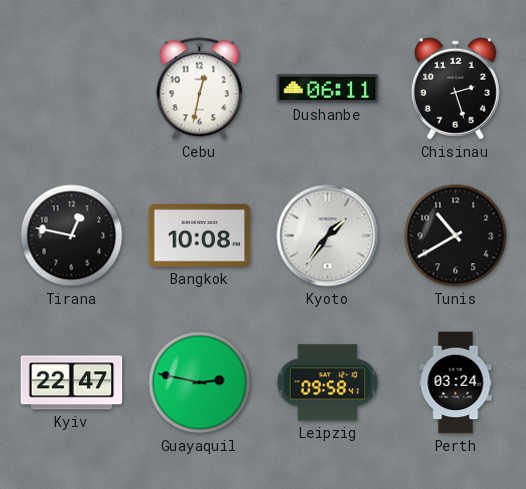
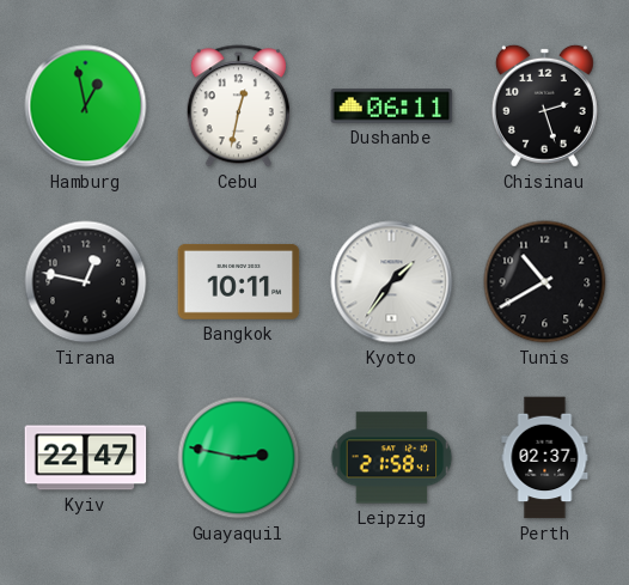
Hamburg: none -> 12:58
Bangkok: 10:08 -> 10:11
Leipzig: 09:58 -> 21:58
Perth: 03:24 -> 02:37
